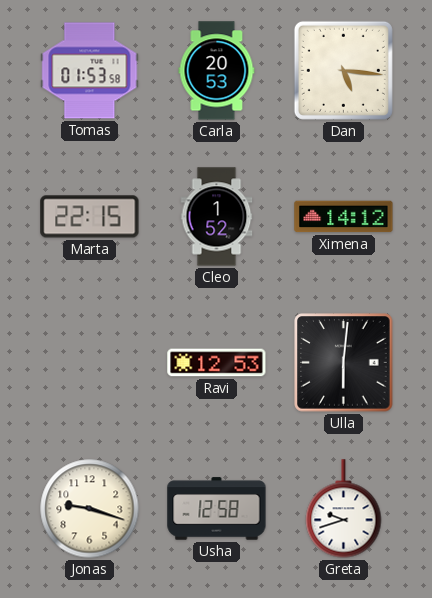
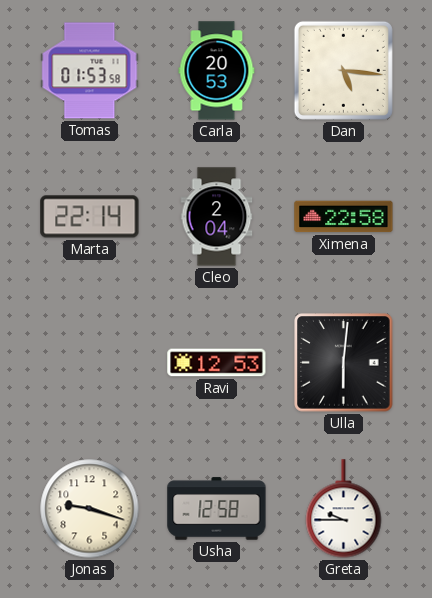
Marta: 22:15 -> 22:14
Cleo: 1:52 -> 2:04
Ximena: 14:12 -> 22:58
Greta: 9:42 -> 9:45
